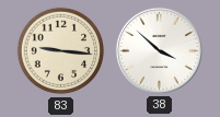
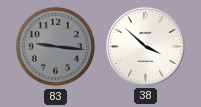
83 dial: cream -> grey
